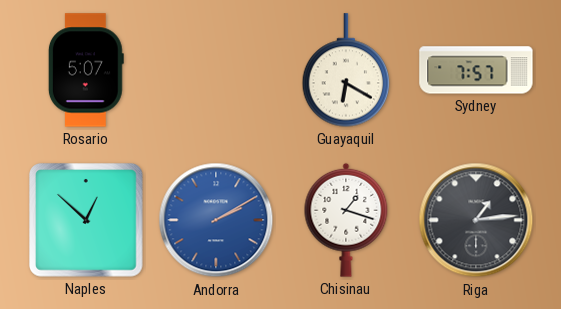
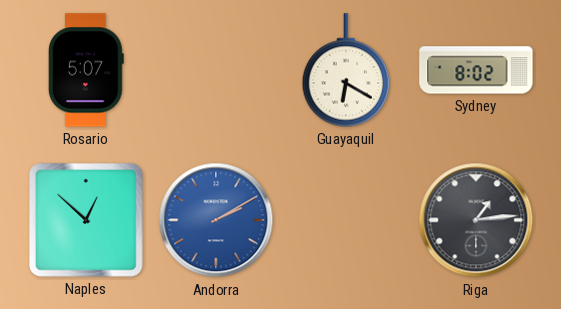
Sydney: 7:57 -> 8:02
Chisinau: 1:18 -> none
